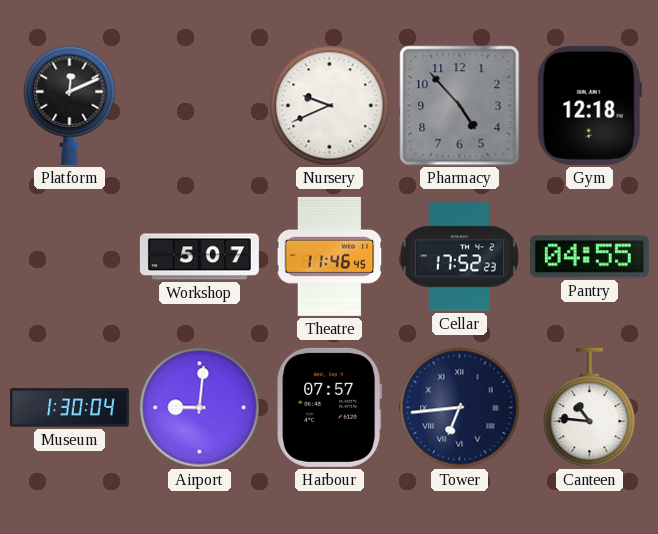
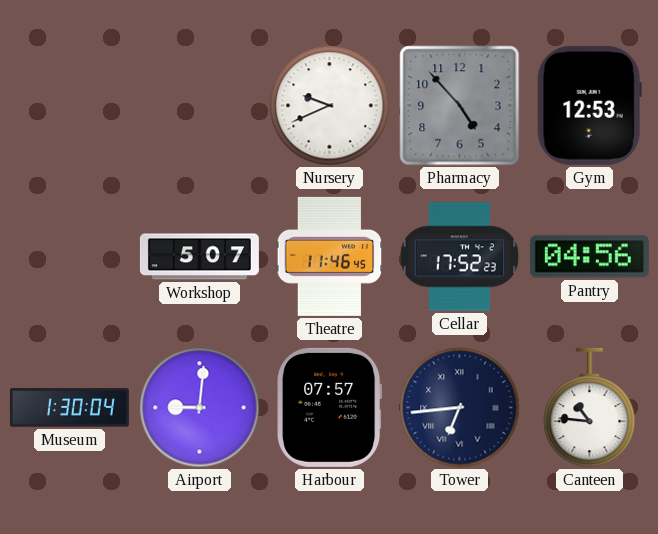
Platform: 12:11 -> none
Gym: 12:18 -> 12:53
Pantry: 04:55 -> 04:56
